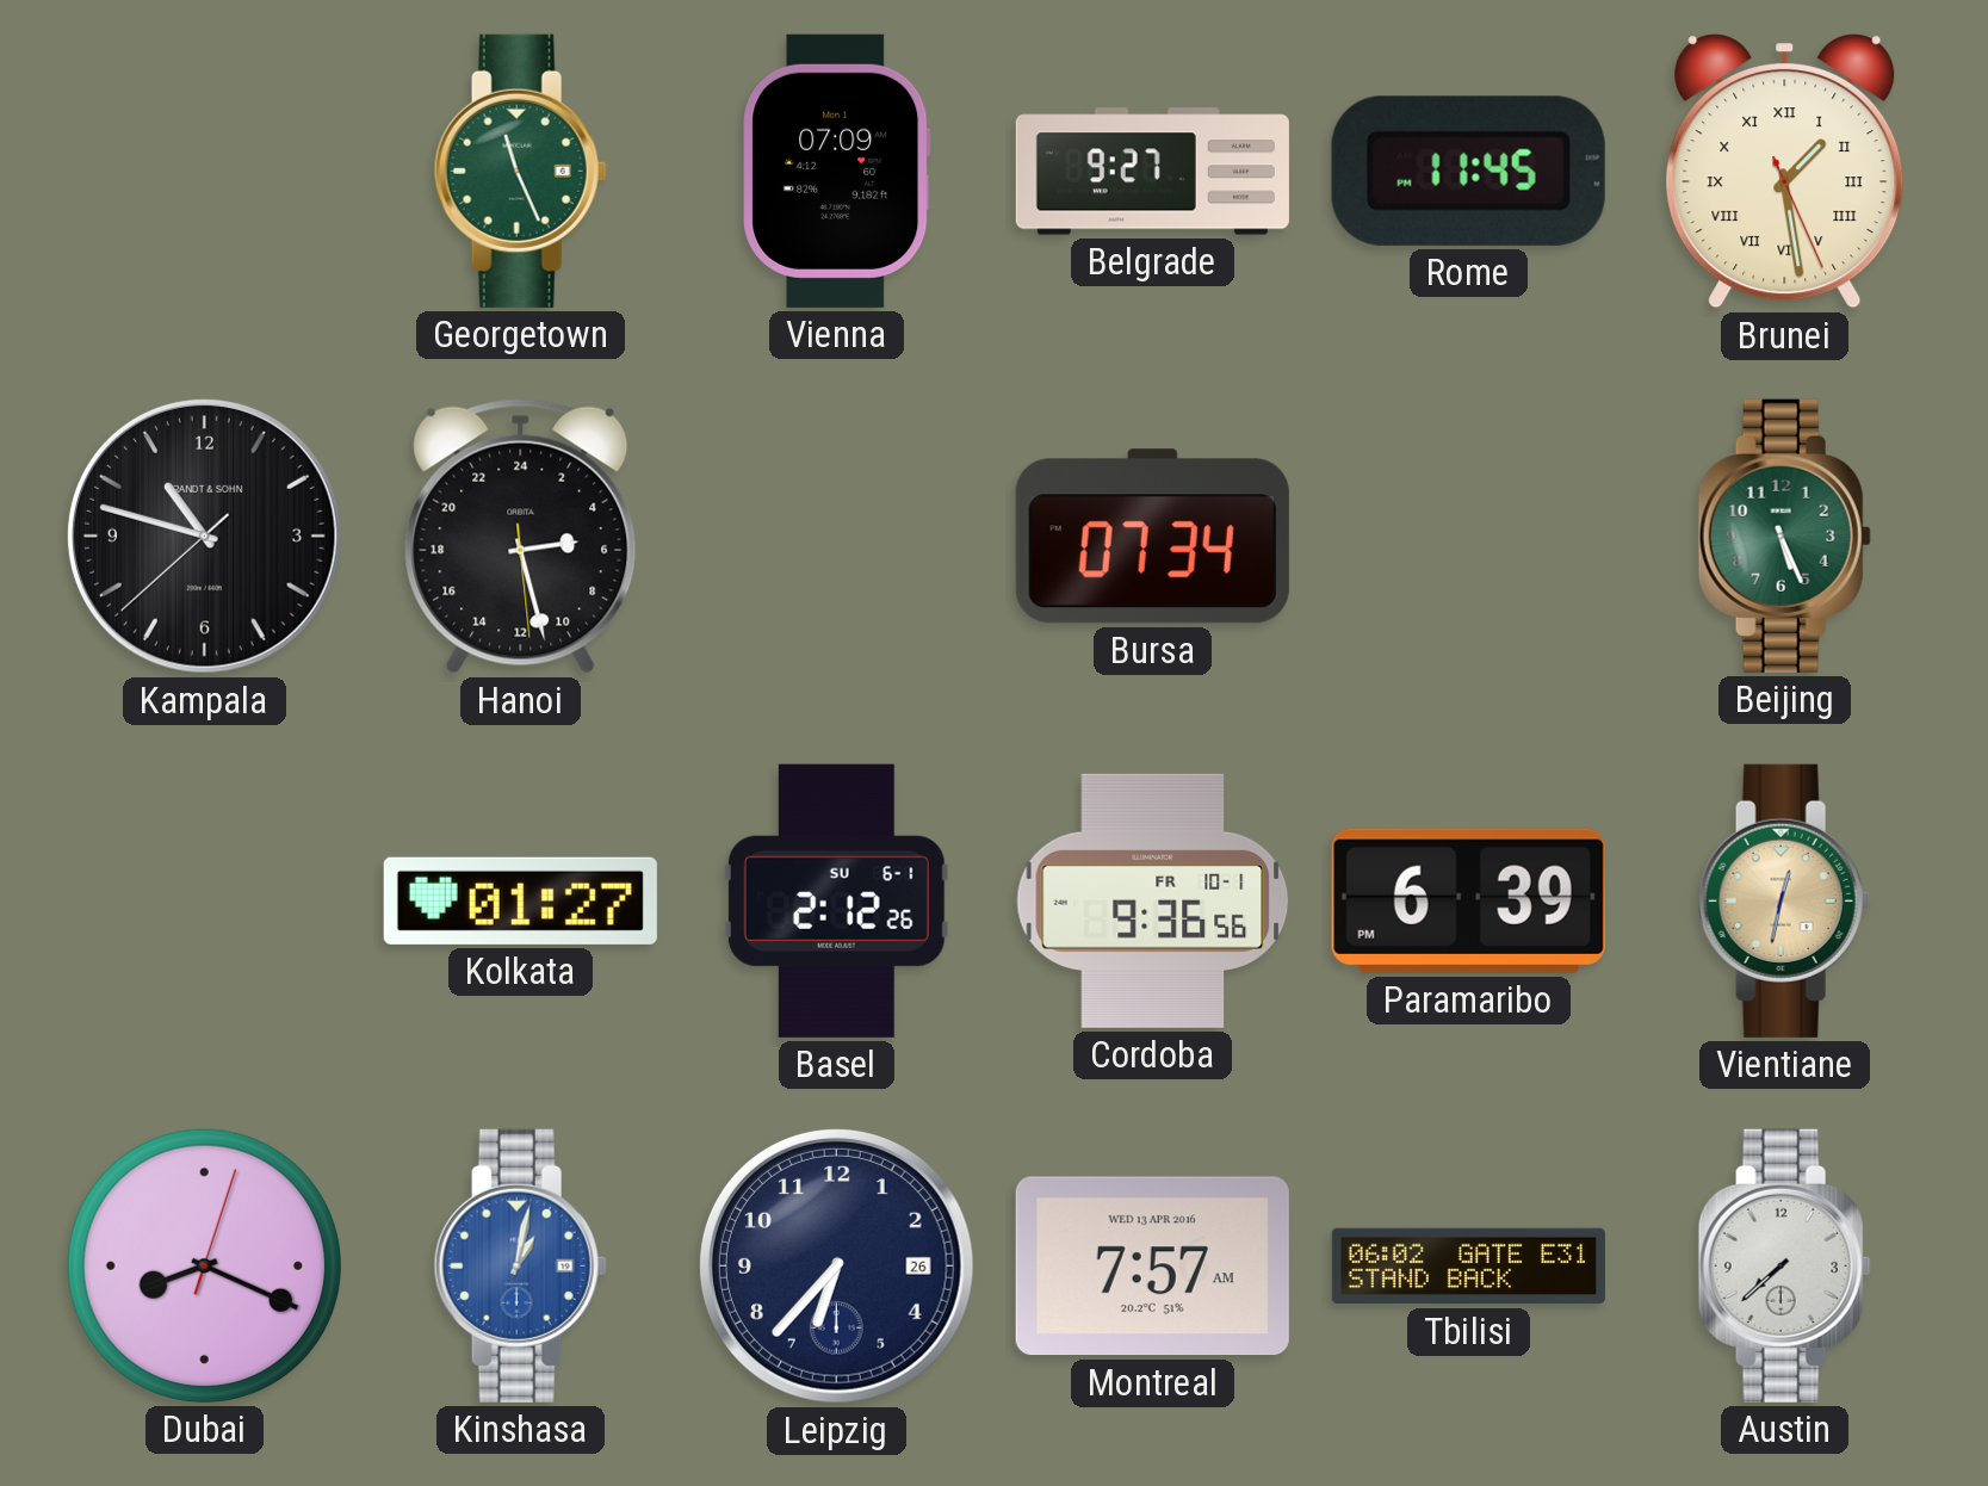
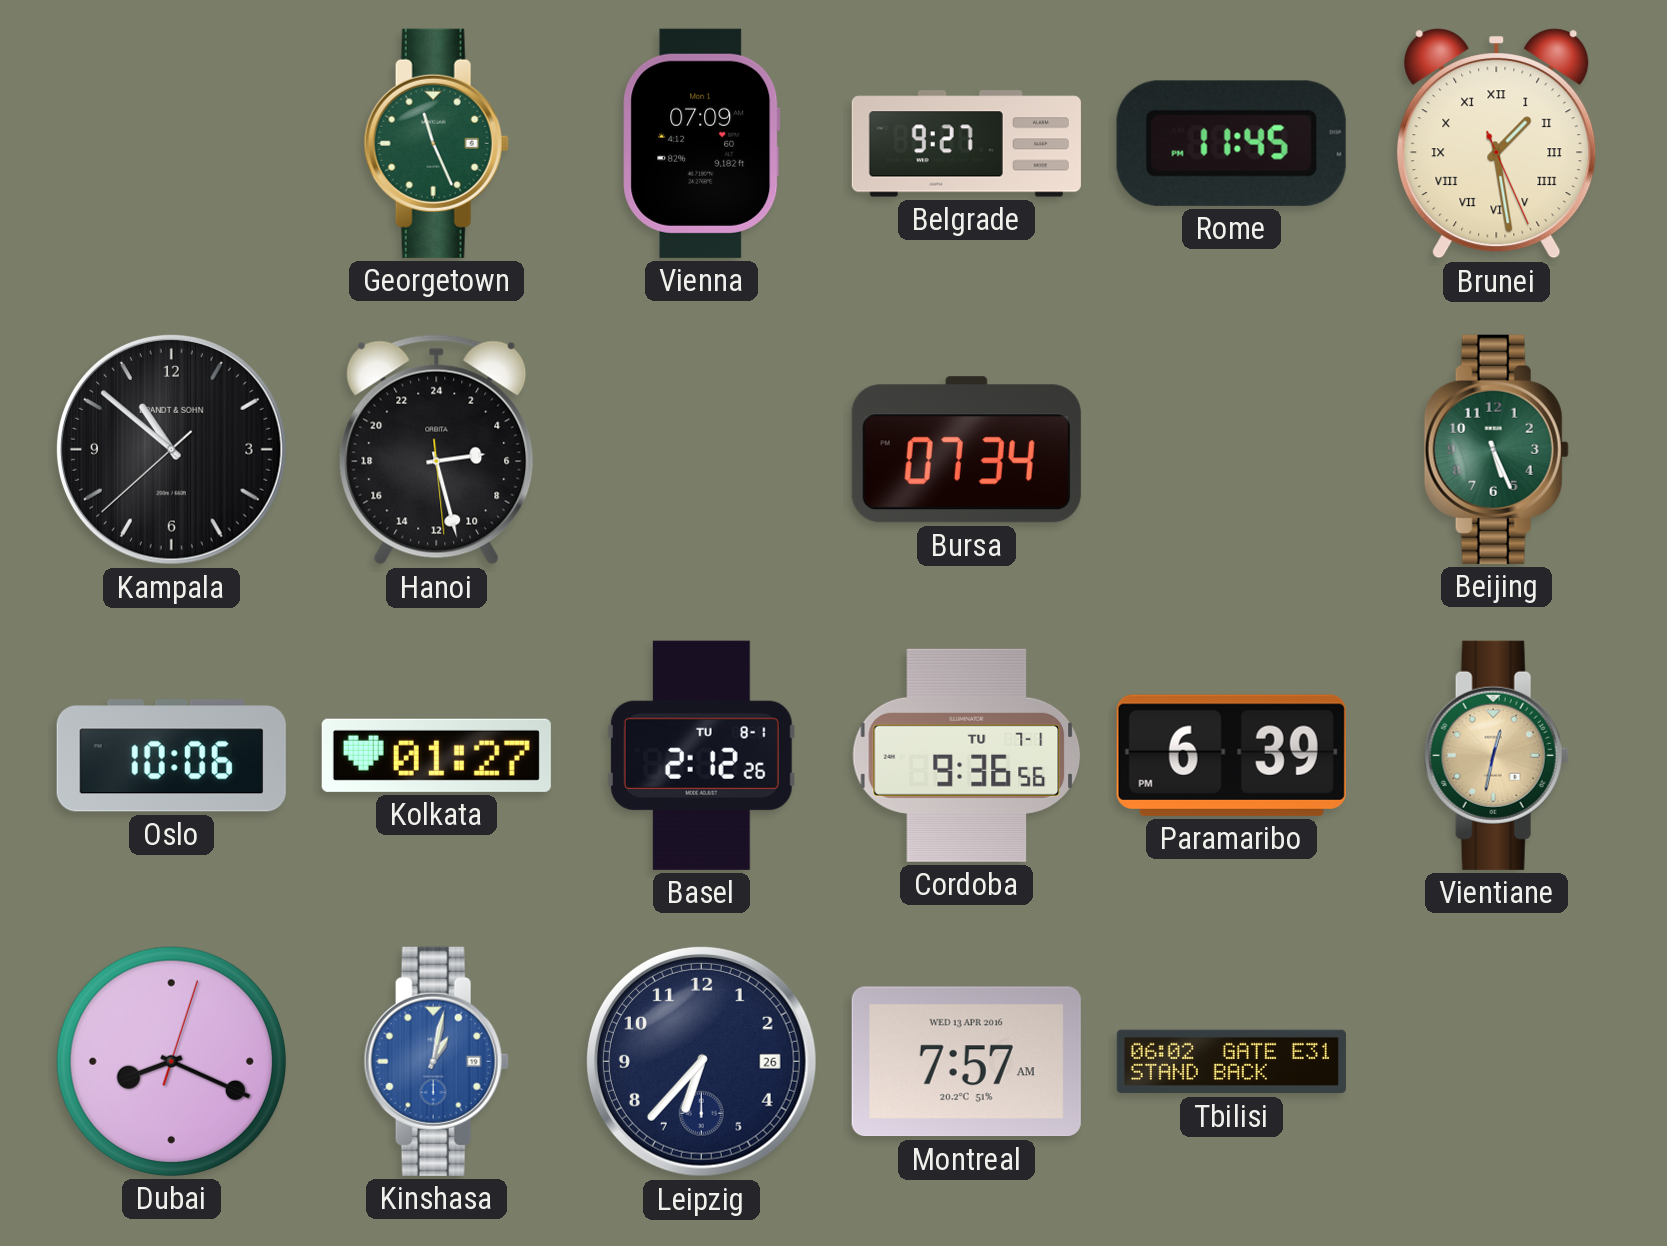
Kampala: 10:47 -> 10:51
Oslo: none -> 10:06
Basel date: SU 6-1 -> TU 8-1
Cordoba date: FR 10-1 -> TU 7-1
Austin: 7:38 -> none
